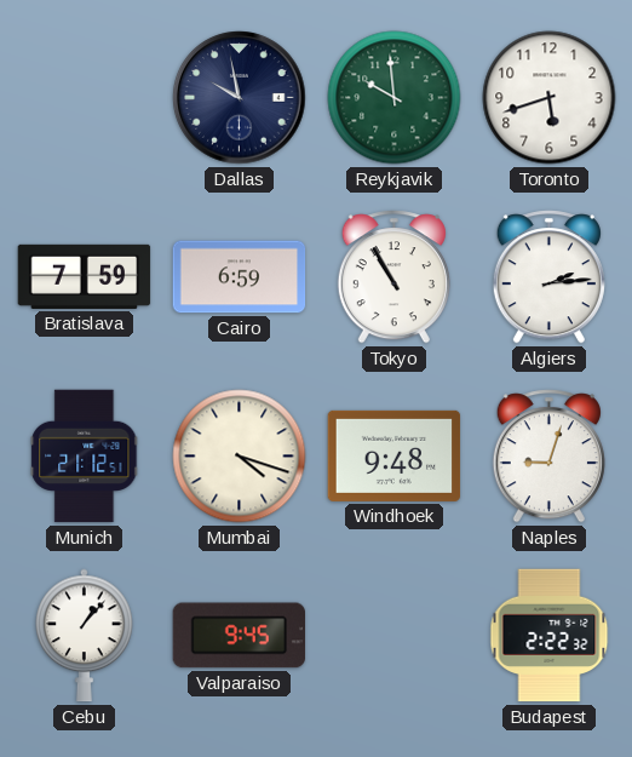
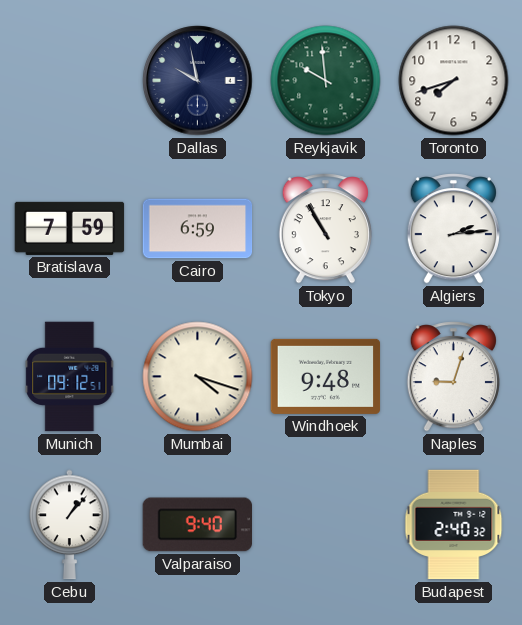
Toronto: 5:42 -> 7:42
Munich: 21:12 -> 09:12
Valparaiso: 9:45 -> 9:40
Budapest: 2:22 -> 2:40
